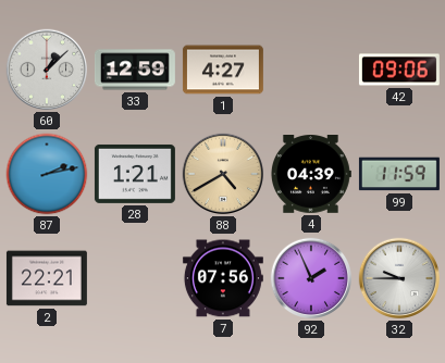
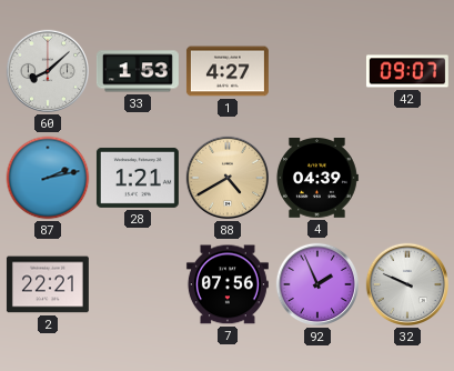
60: 1:08 -> 8:08
33: 12:59 -> 1:53
42: 09:06 -> 09:07
99: 11:59 -> none
32: 9:45 -> 9:49
